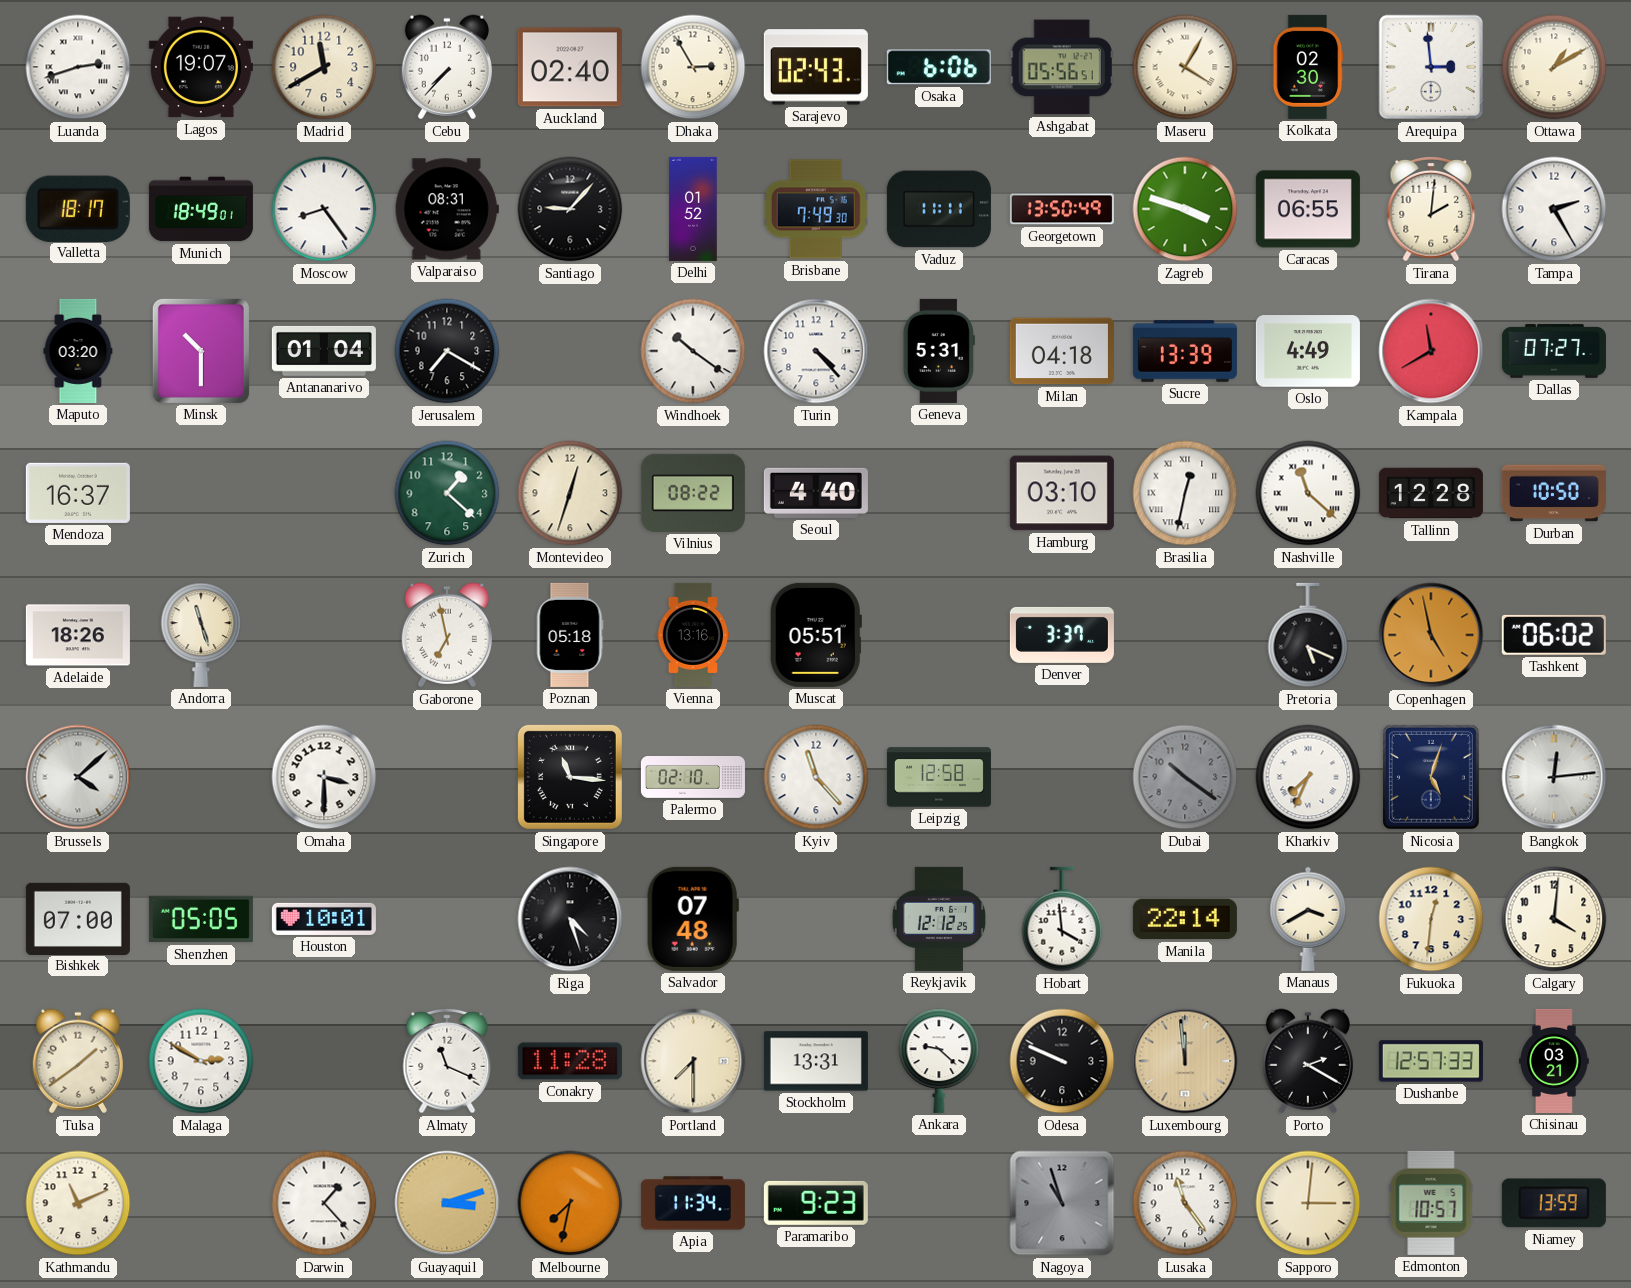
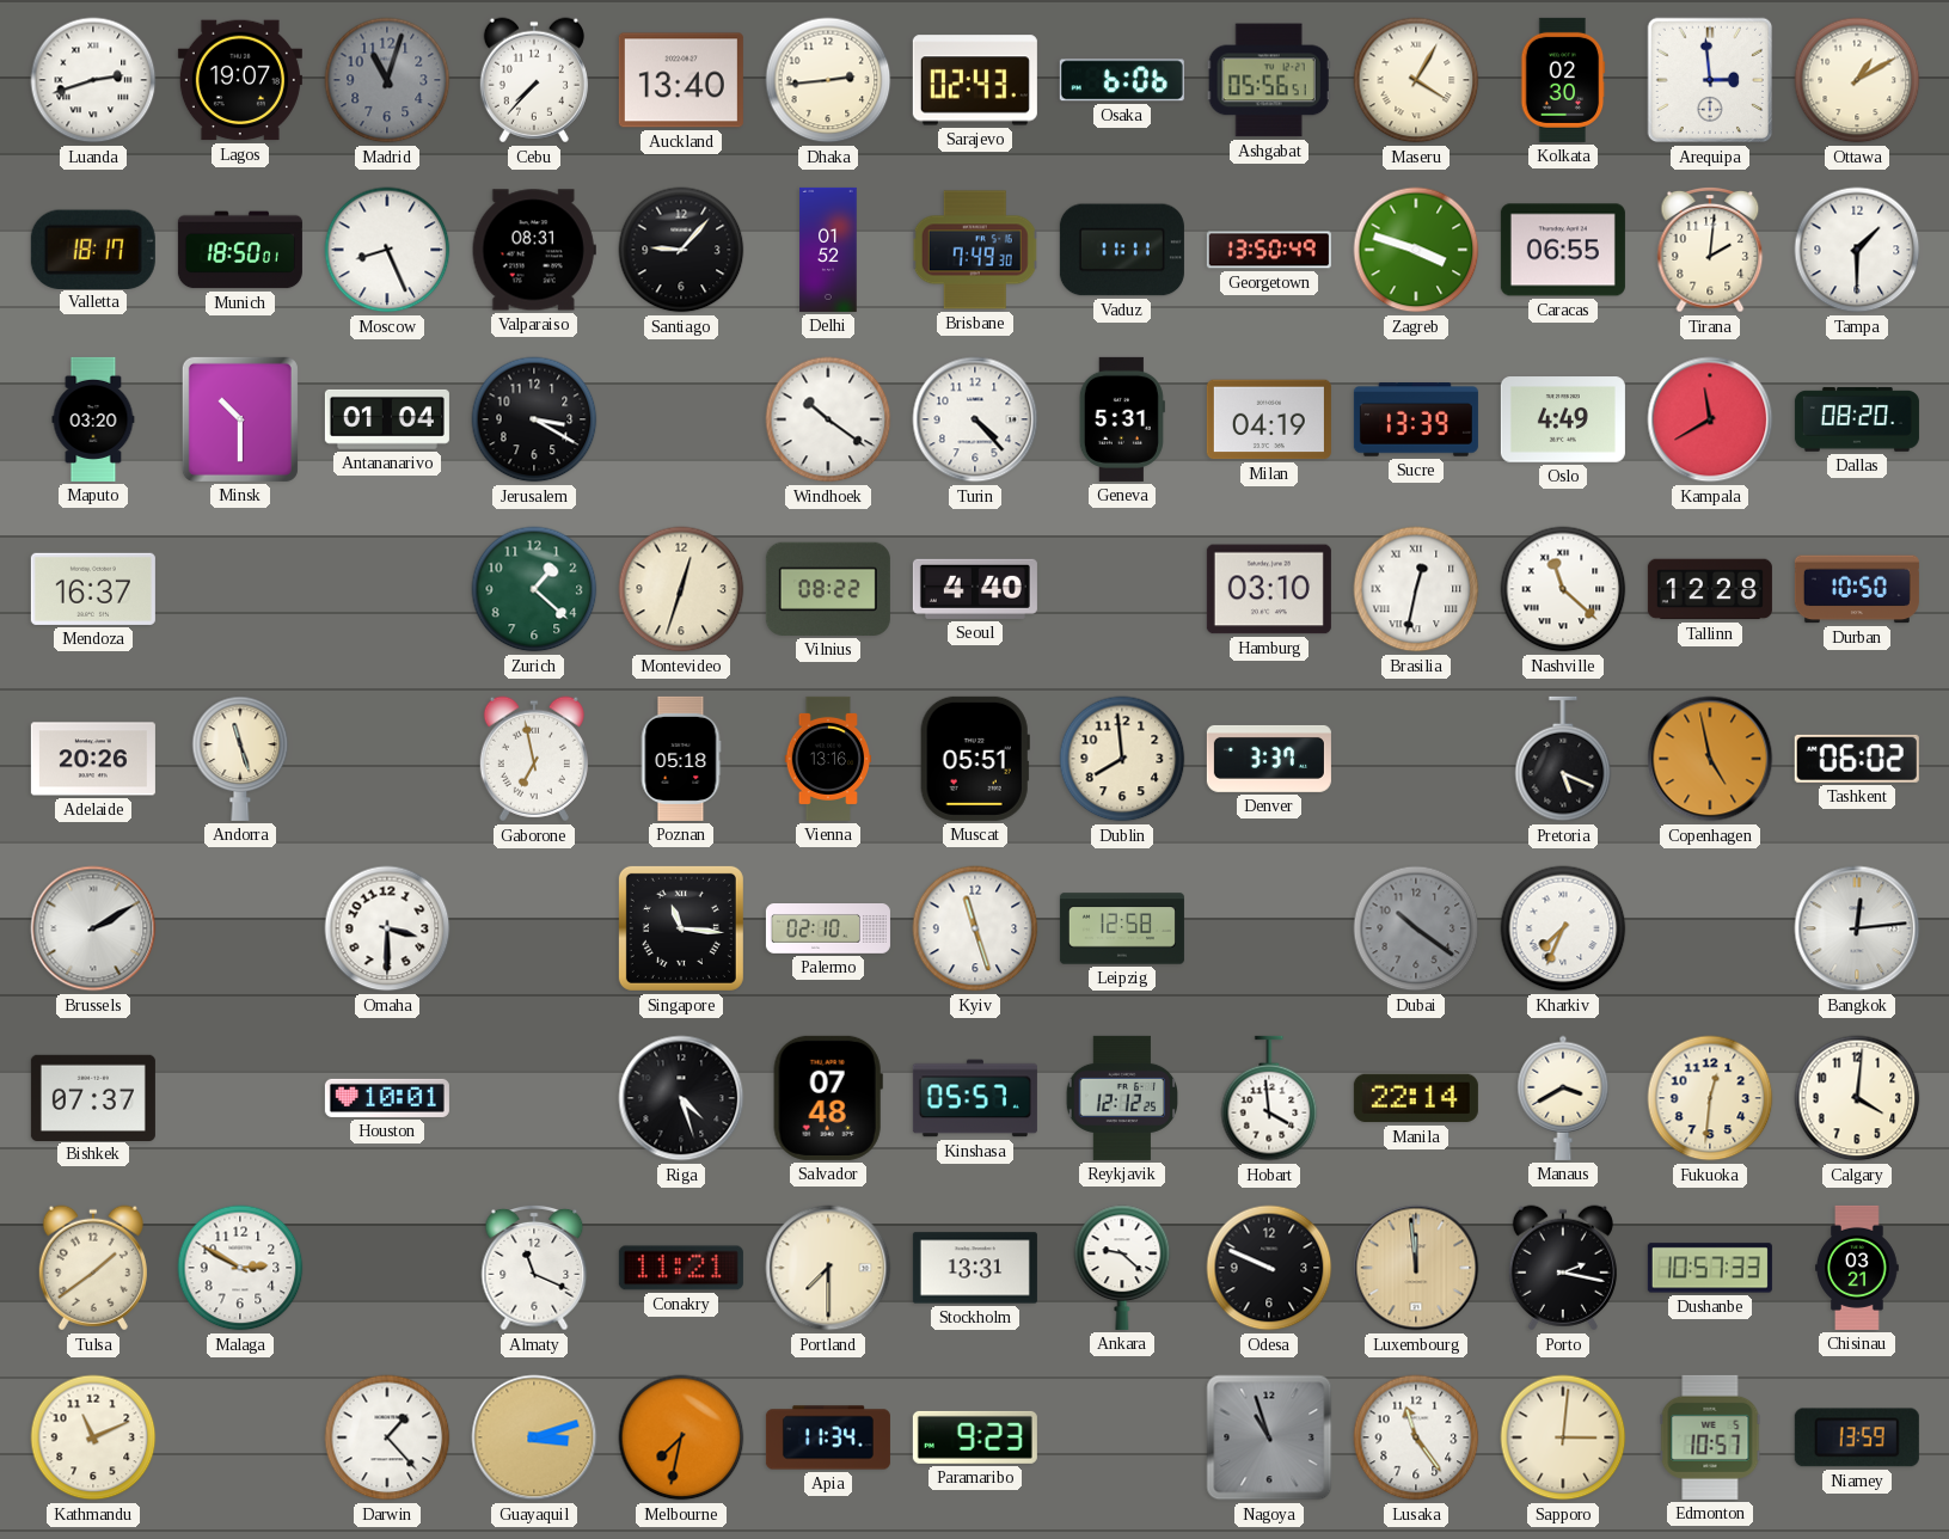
Madrid: 11:40 -> 11:03
Madrid dial: cream -> grey
Auckland: 02:40 -> 13:40
Dhaka: 2:55 -> 2:44
Munich: 18:49 -> 18:50
Moscow: 8:24 -> 8:26
Tampa: 2:25 -> 1:30
Jerusalem: 7:20 -> 3:20
Milan: 04:18 -> 04:19
Dallas: 07:27 -> 08:20
Adelaide: 18:26 -> 20:26
Dublin: none -> 7:59
Brussels: 4:08 -> 2:10
Kyiv: 11:23 -> 11:27
Nicosia: 5:03 -> none
Bishkek: 07:00 -> 07:37
Shenzhen: 05:05 -> none
Kinshasa: none -> 05:57
Conakry: 11:28 -> 11:21
Porto: 2:20 -> 2:17
Dushanbe: 12:57 -> 10:57
